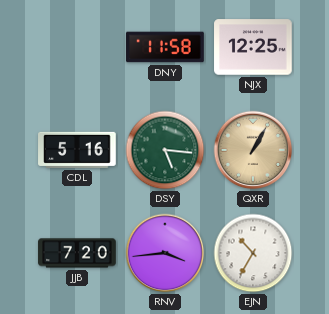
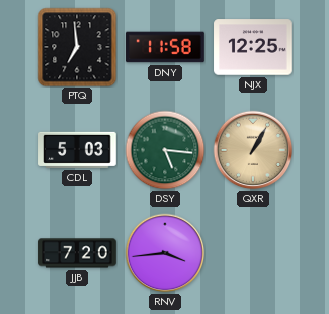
PTQ: none -> 6:59
CDL: 5:16 -> 5:03
EJN: 10:35 -> none
